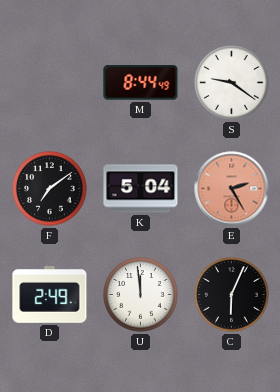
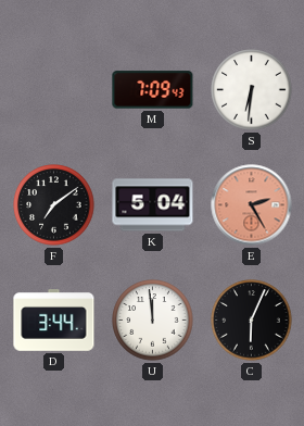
M: 8:44 -> 7:09
S: 9:21 -> 6:31
D: 2:49 -> 3:44
